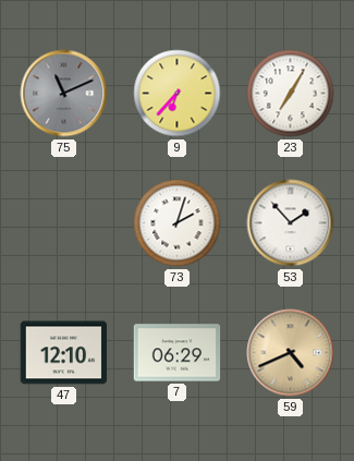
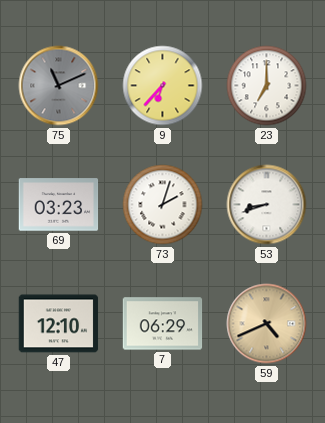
23: 7:05 -> 7:00
69: none -> 03:23
53: 1:53 -> 8:42
